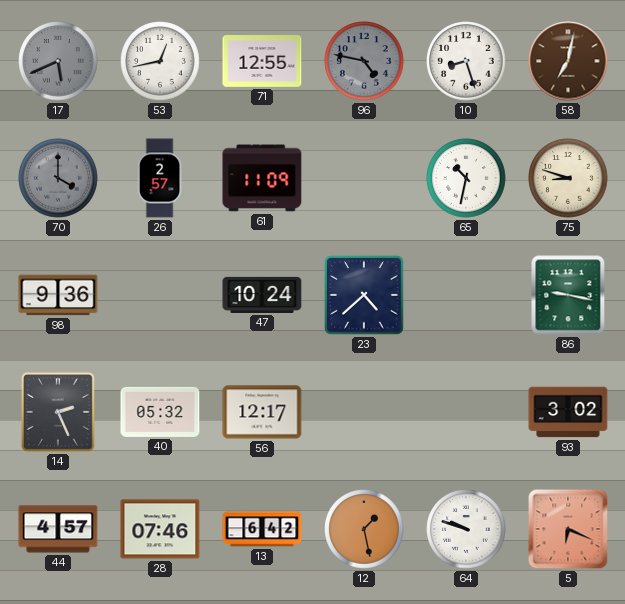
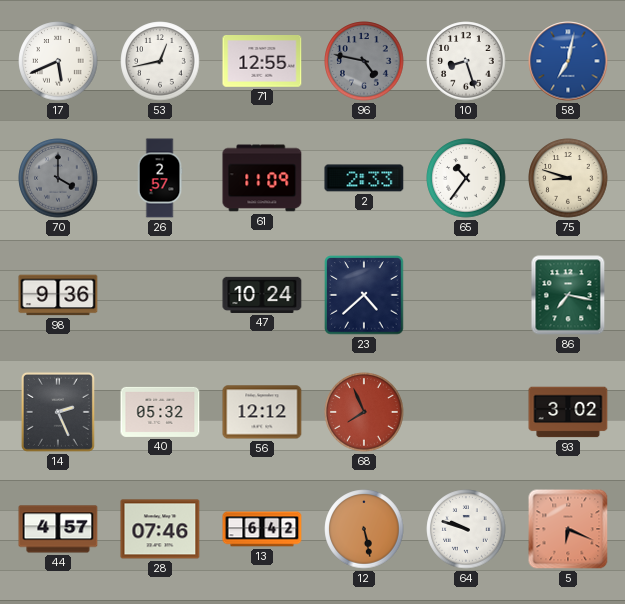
17 dial: grey -> white
58 dial: brown -> blue
2: none -> 2:33
65: 10:32 -> 10:36
86: 9:17 -> 7:17
56: 12:17 -> 12:12
68: none -> 7:56
12: 1:28 -> 5:28
